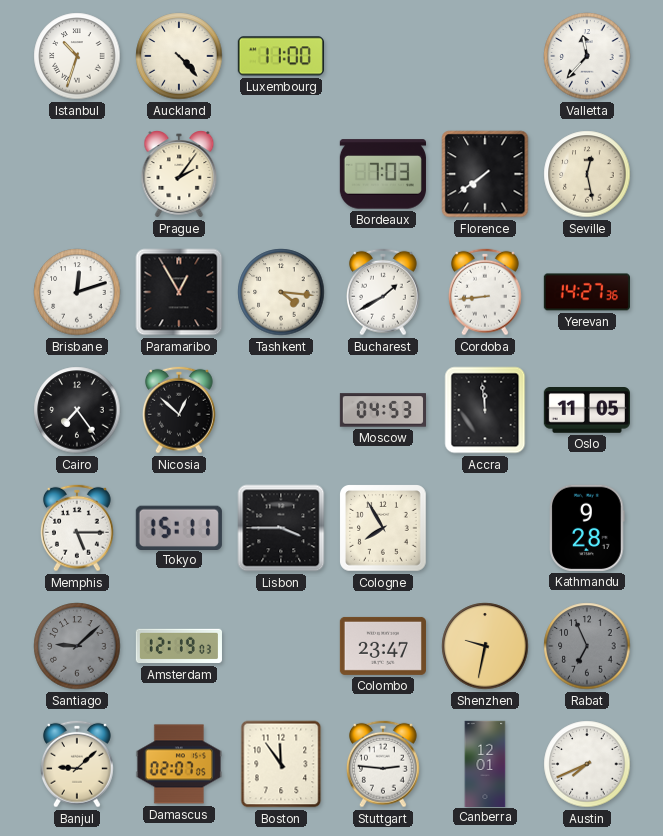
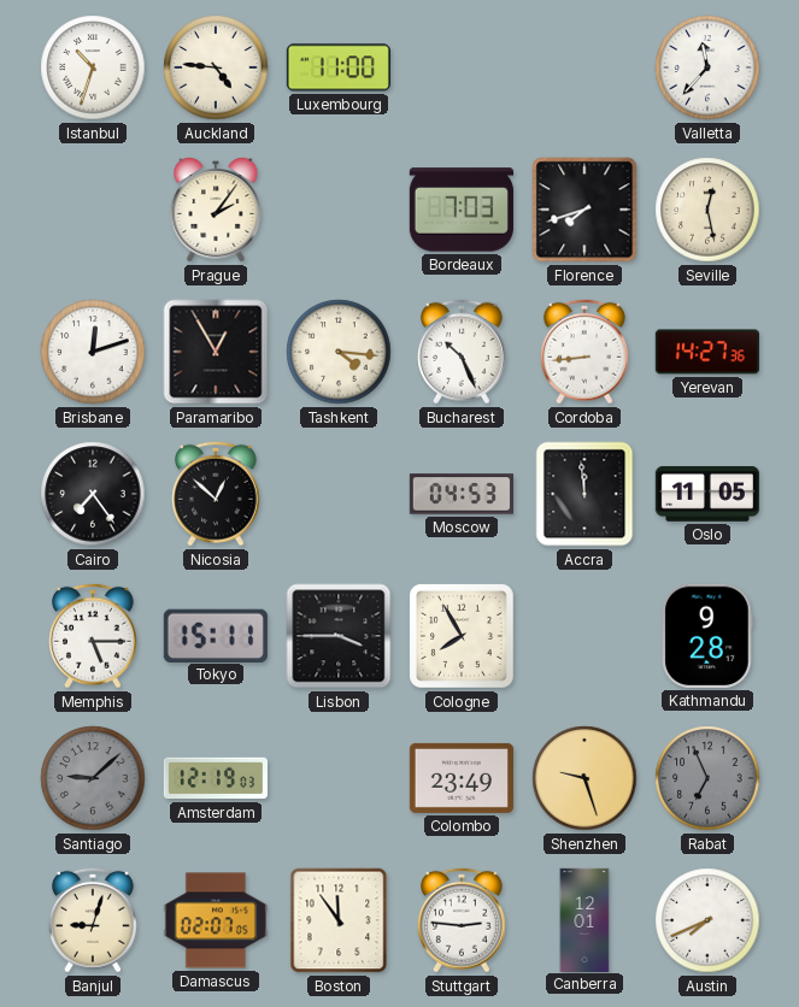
Auckland: 4:23 -> 4:46
Florence: 7:39 -> 7:42
Bucharest: 1:40 -> 10:26
Colombo: 23:47 -> 23:49
Shenzhen: 9:32 -> 9:27
Banjul: 9:08 -> 9:03
